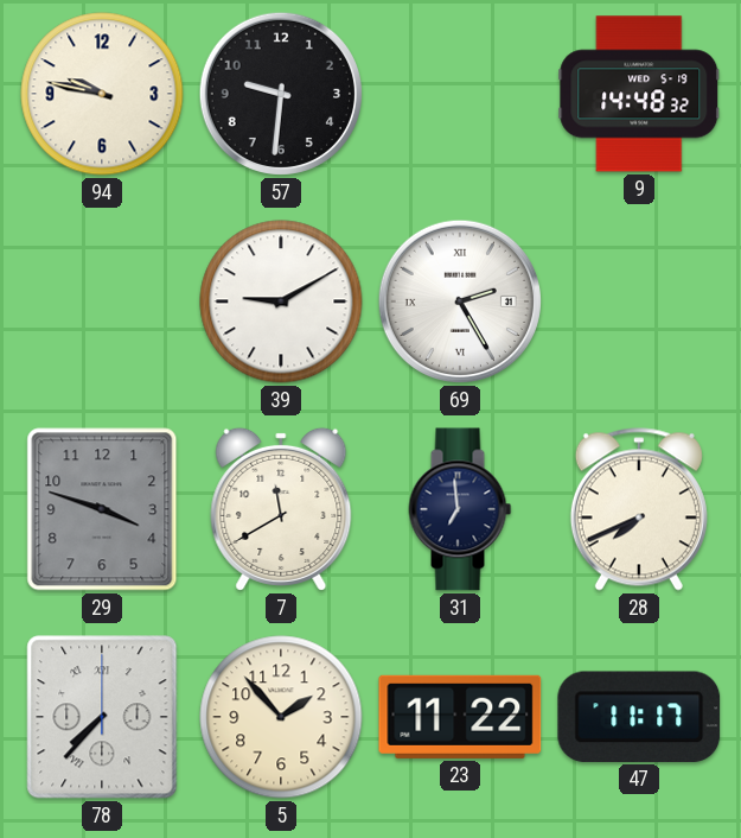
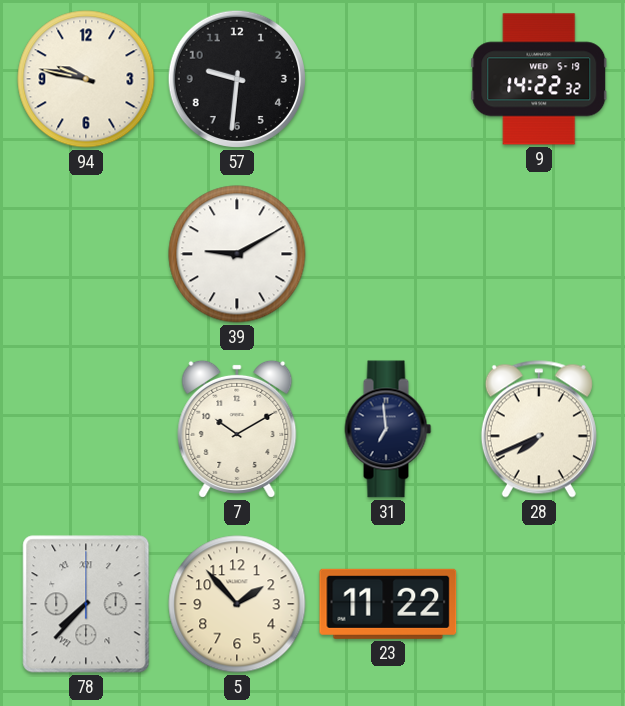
9: 14:48 -> 14:22
69: 2:25 -> none
29: 3:48 -> none
7: 11:40 -> 10:10
47: 11:17 -> none
